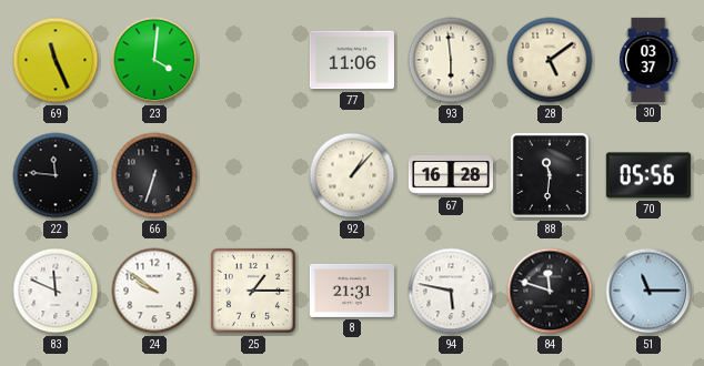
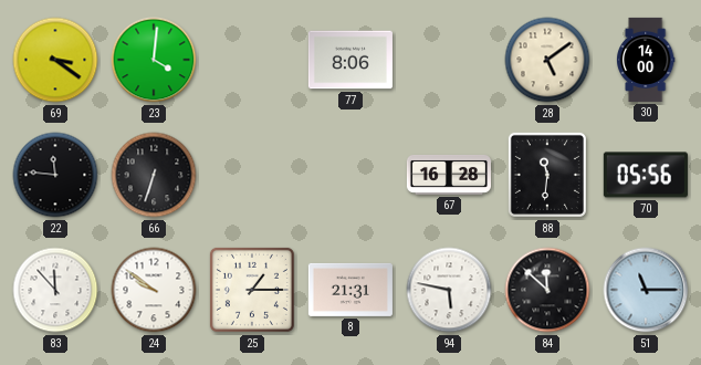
69: 11:26 -> 3:21
77: 11:06 -> 8:06
93: 5:59 -> none
30: 03:37 -> 14:00
92: 1:07 -> none
83: 11:49 -> 11:53
84: 11:48 -> 11:52
